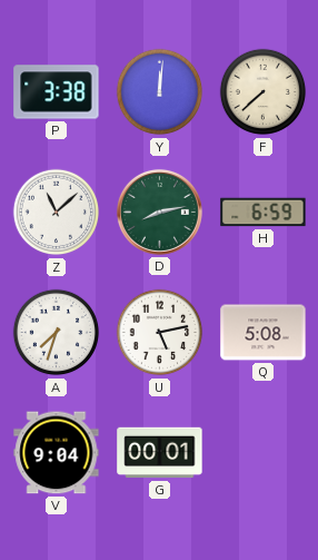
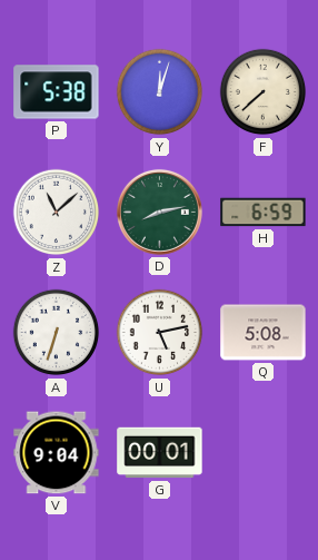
P: 3:38 -> 5:38
Y: 12:01 -> 12:03
A: 7:33 -> 6:33
